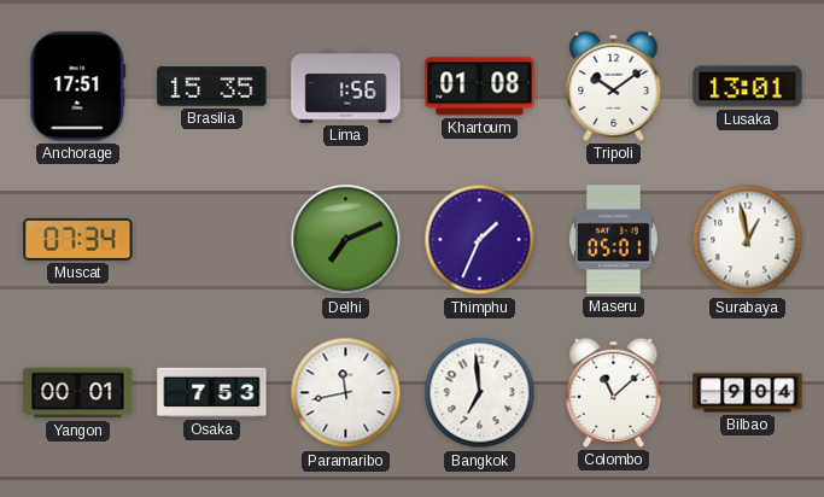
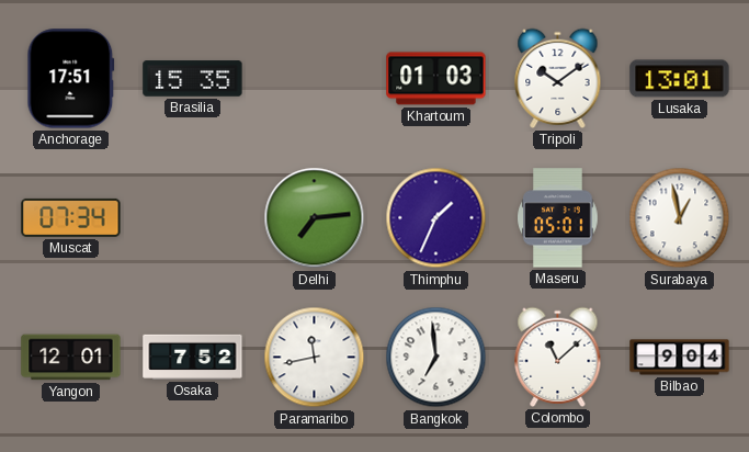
Lima: 1:56 -> none
Khartoum: 01:08 -> 01:03
Delhi: 7:11 -> 7:14
Yangon: 00:01 -> 12:01
Osaka: 7:53 -> 7:52
